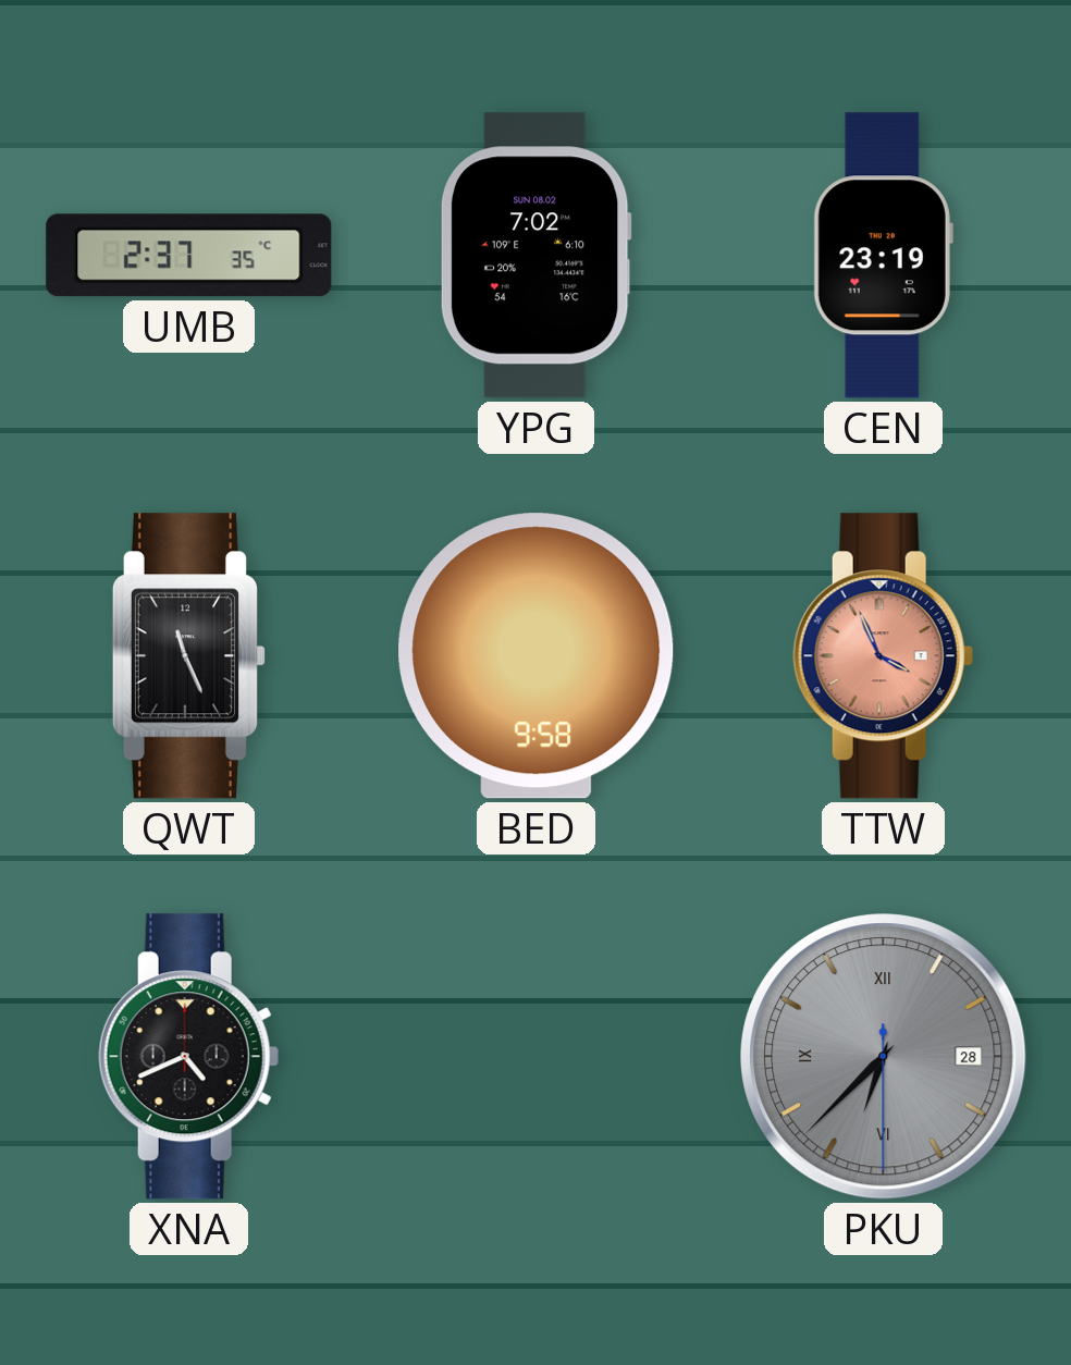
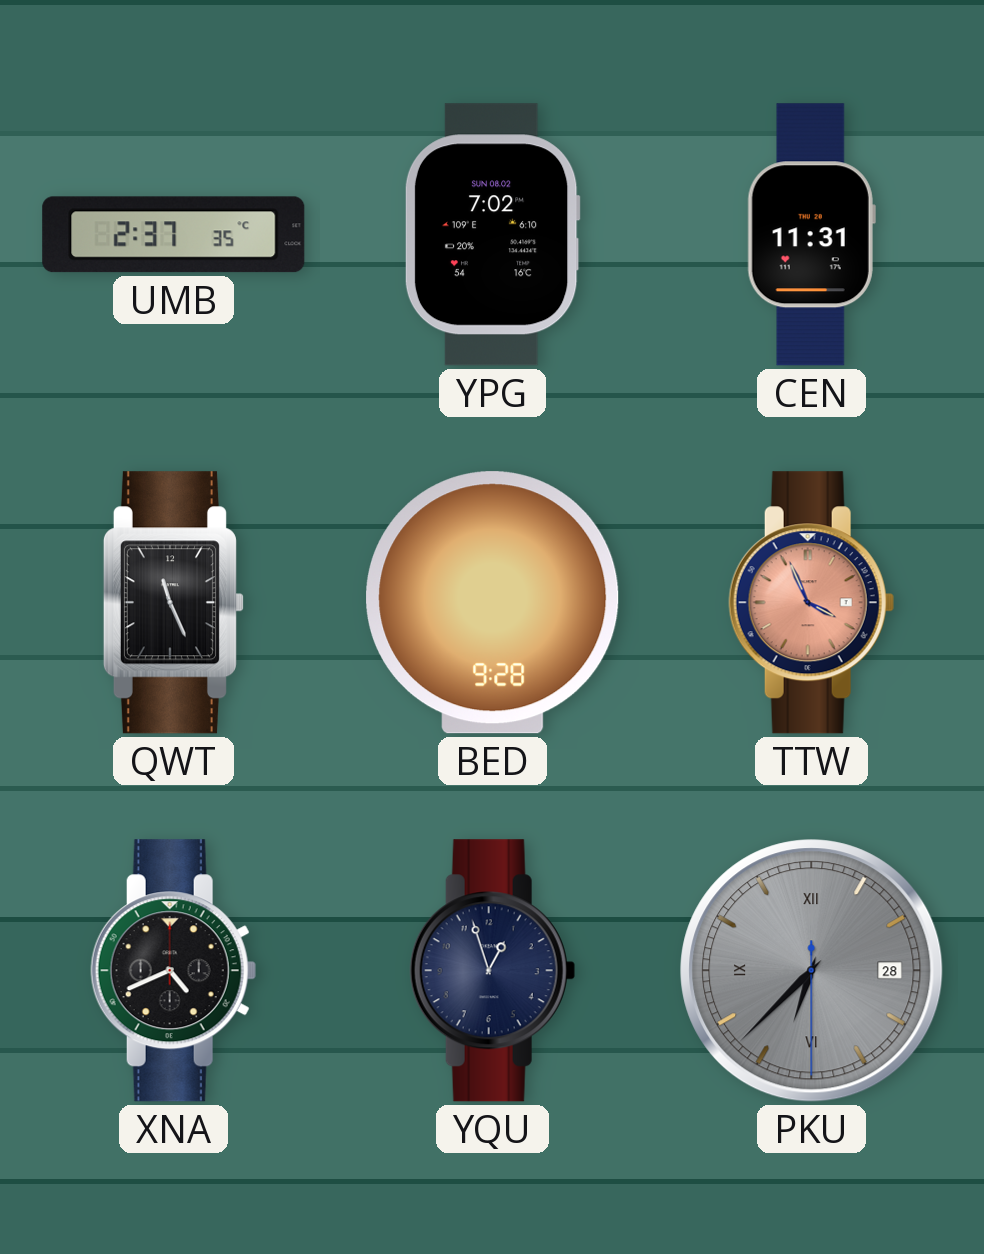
CEN: 23:19 -> 11:31
BED: 9:58 -> 9:28
YQU: none -> 12:57
